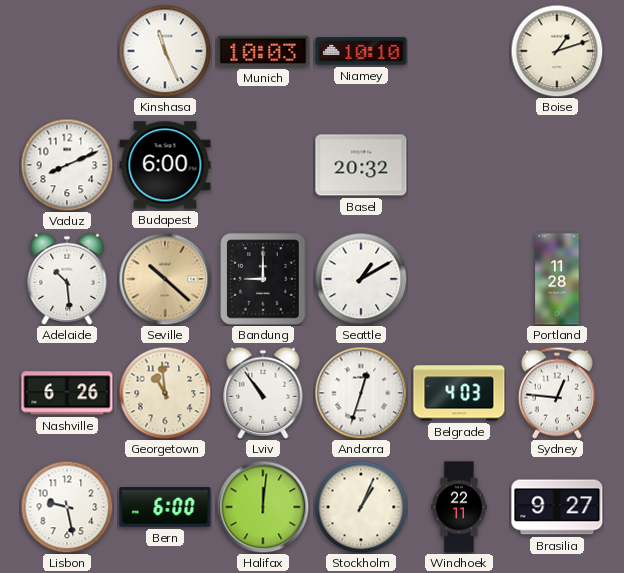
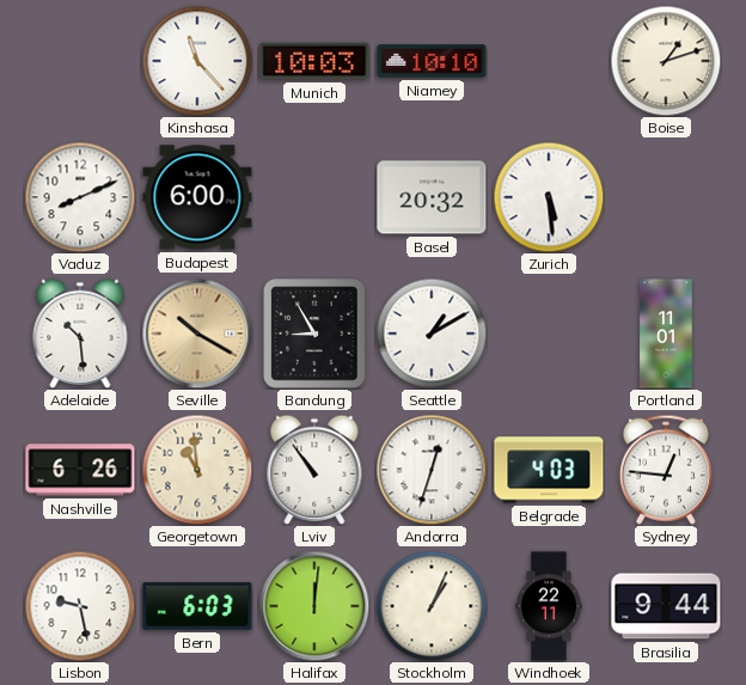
Kinshasa: 11:26 -> 11:23
Zurich: none -> 5:29
Seville: 10:22 -> 10:20
Bandung: 9:00 -> 8:55
Portland: 11:28 -> 11:01
Bern: 6:00 -> 6:03
Brasilia: 9:27 -> 9:44
